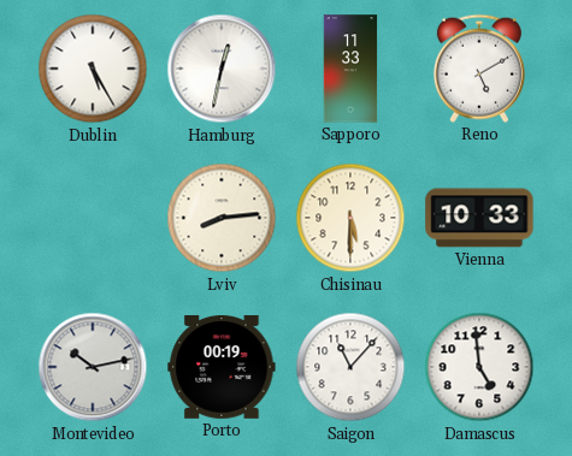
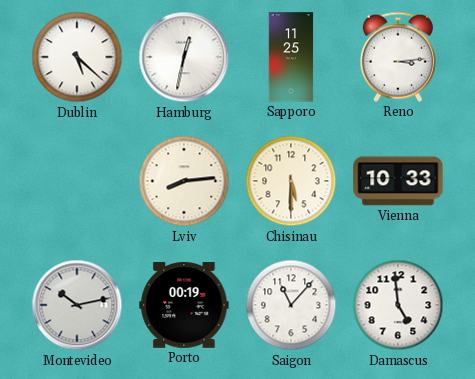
Dublin: 5:25 -> 5:22
Sapporo: 11:33 -> 11:25
Reno: 5:10 -> 3:14
